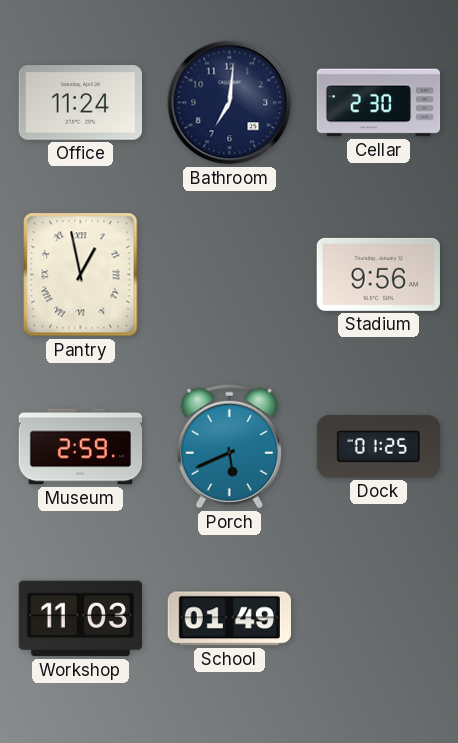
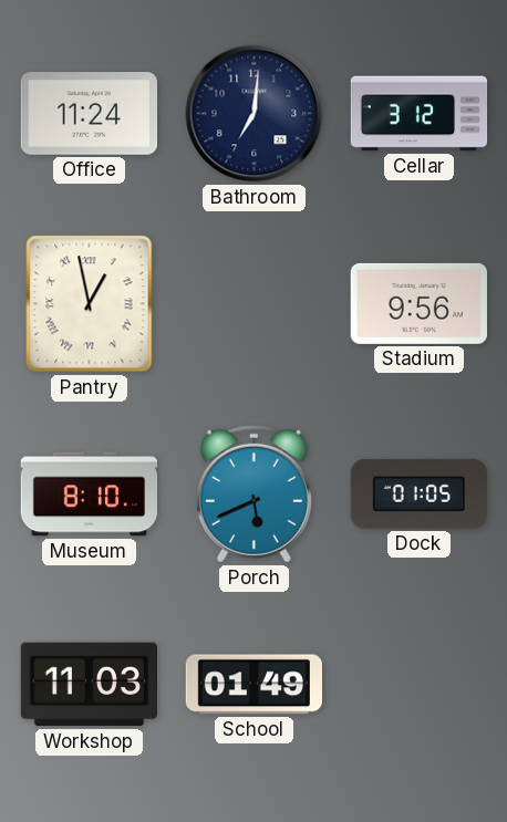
Cellar: 2:30 -> 3:12
Museum: 2:59 -> 8:10
Dock: 01:25 -> 01:05
